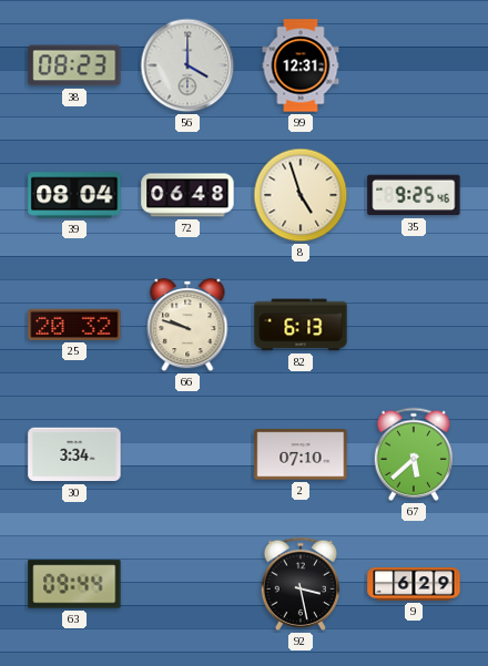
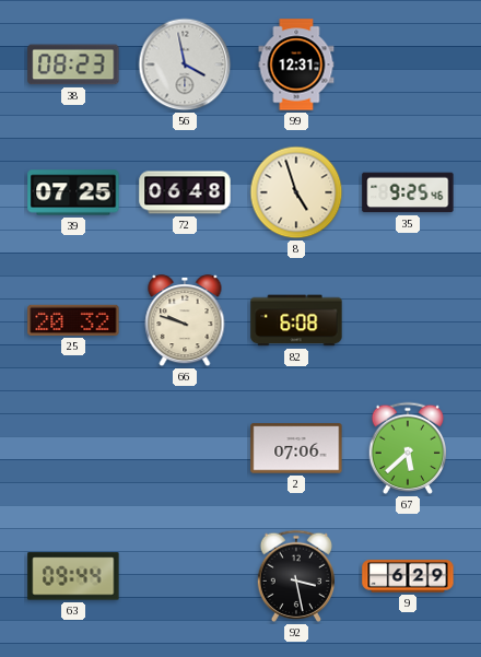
56: 4:00 -> 3:58
39: 08:04 -> 07:25
82: 6:13 -> 6:08
30: 3:34 -> none
2: 07:10 -> 07:06
